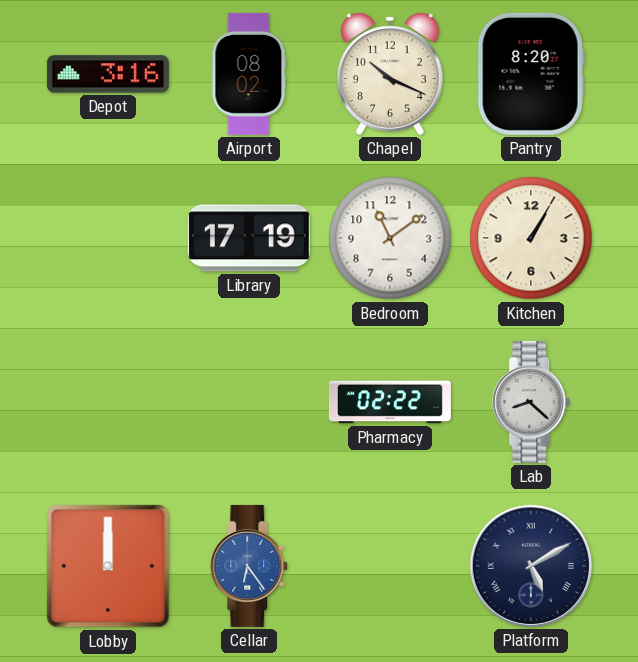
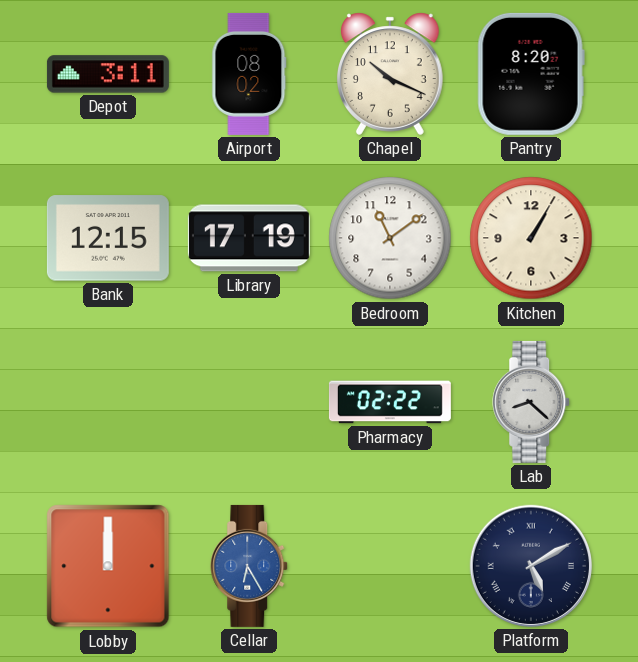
Depot: 3:16 -> 3:11
Bank: none -> 12:15
Cellar: 6:24 -> 6:25
